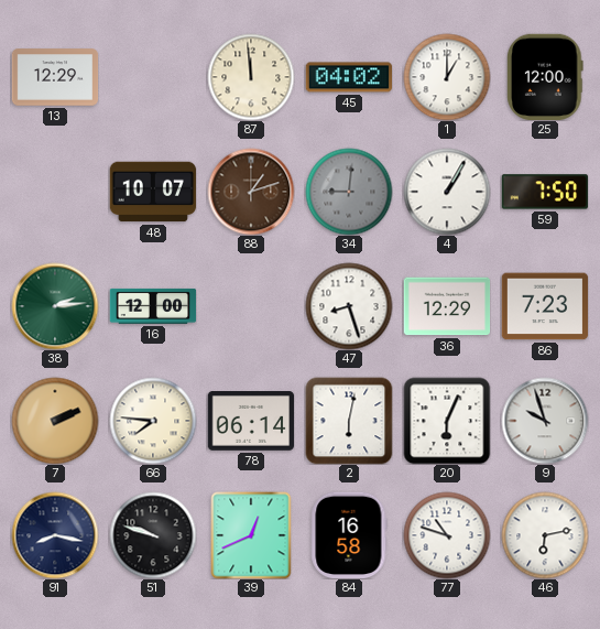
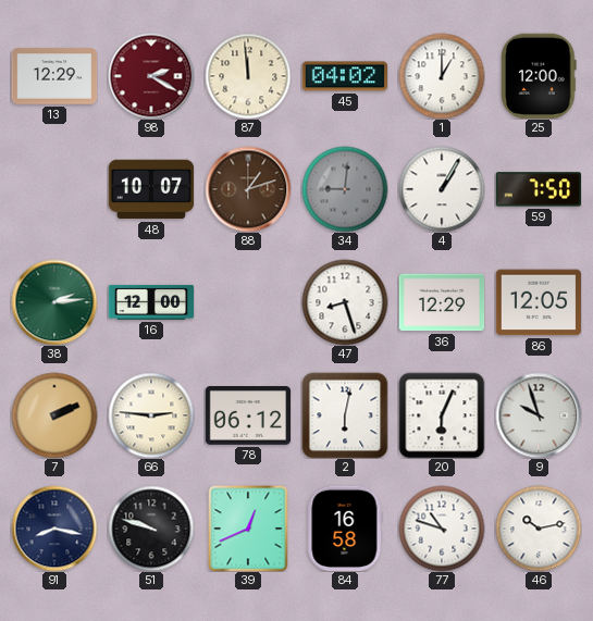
98: none -> 2:20
86: 7:23 -> 12:05
66: 7:46 -> 2:46
78: 06:14 -> 06:12
46: 6:13 -> 10:13
